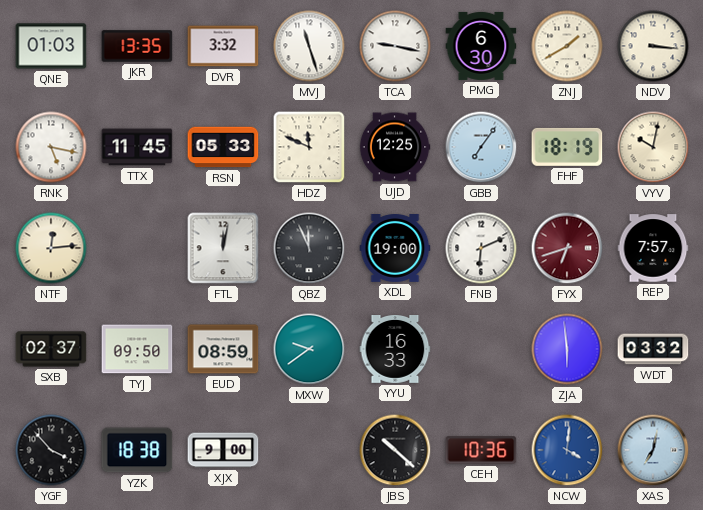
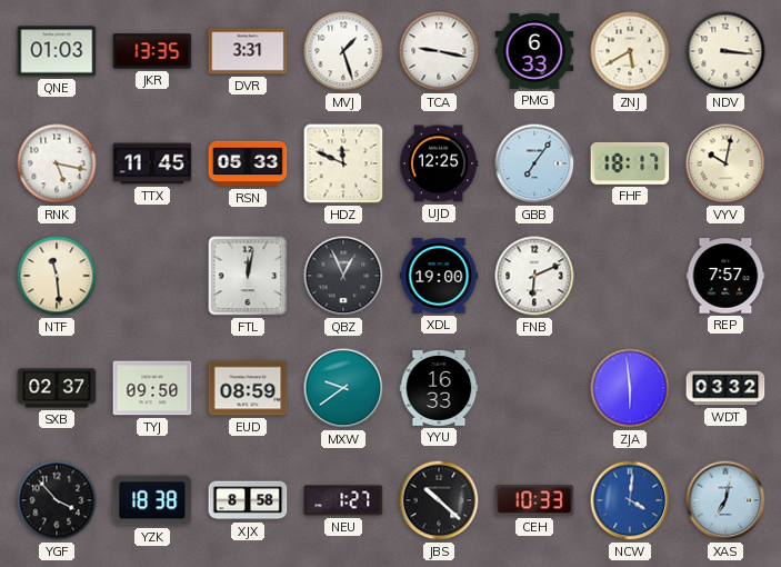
DVR: 3:32 -> 3:31
MVJ: 11:27 -> 1:27
PMG: 6:30 -> 6:33
ZNJ: 1:40 -> 5:40
FHF: 18:19 -> 18:17
NTF: 12:14 -> 11:29
QBZ: 11:56 -> 12:56
FYX: 6:42 -> none
XJX: 9:00 -> 8:58
NEU: none -> 1:27
CEH: 10:36 -> 10:33
